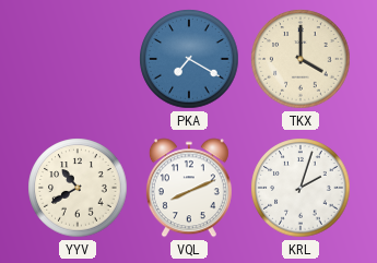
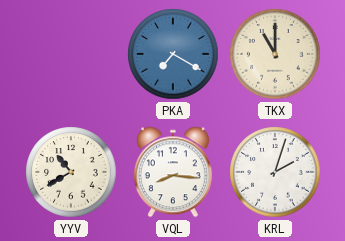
TKX: 4:00 -> 11:00
VQL: 8:11 -> 8:16
